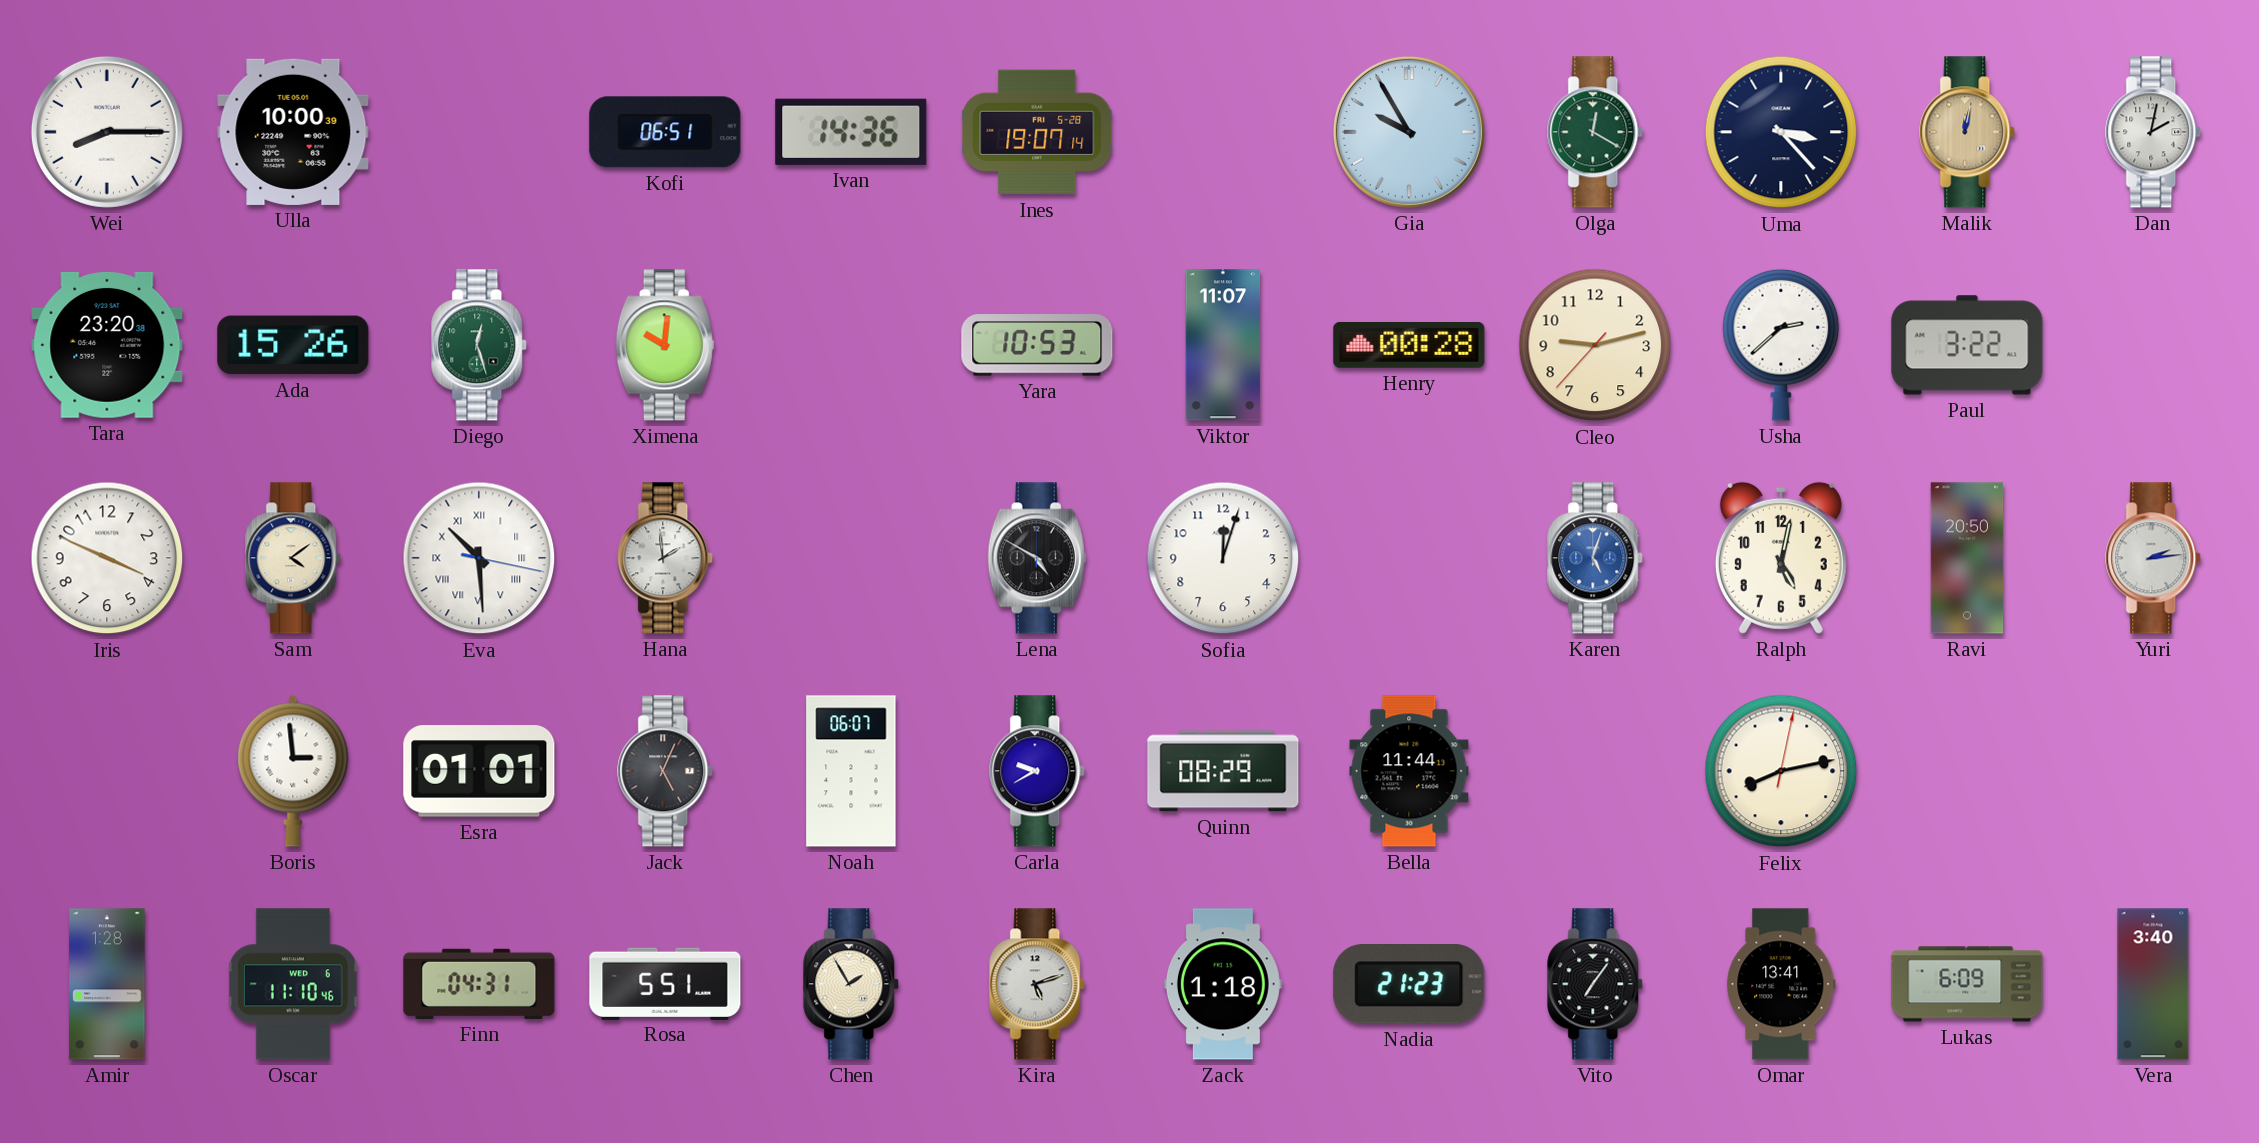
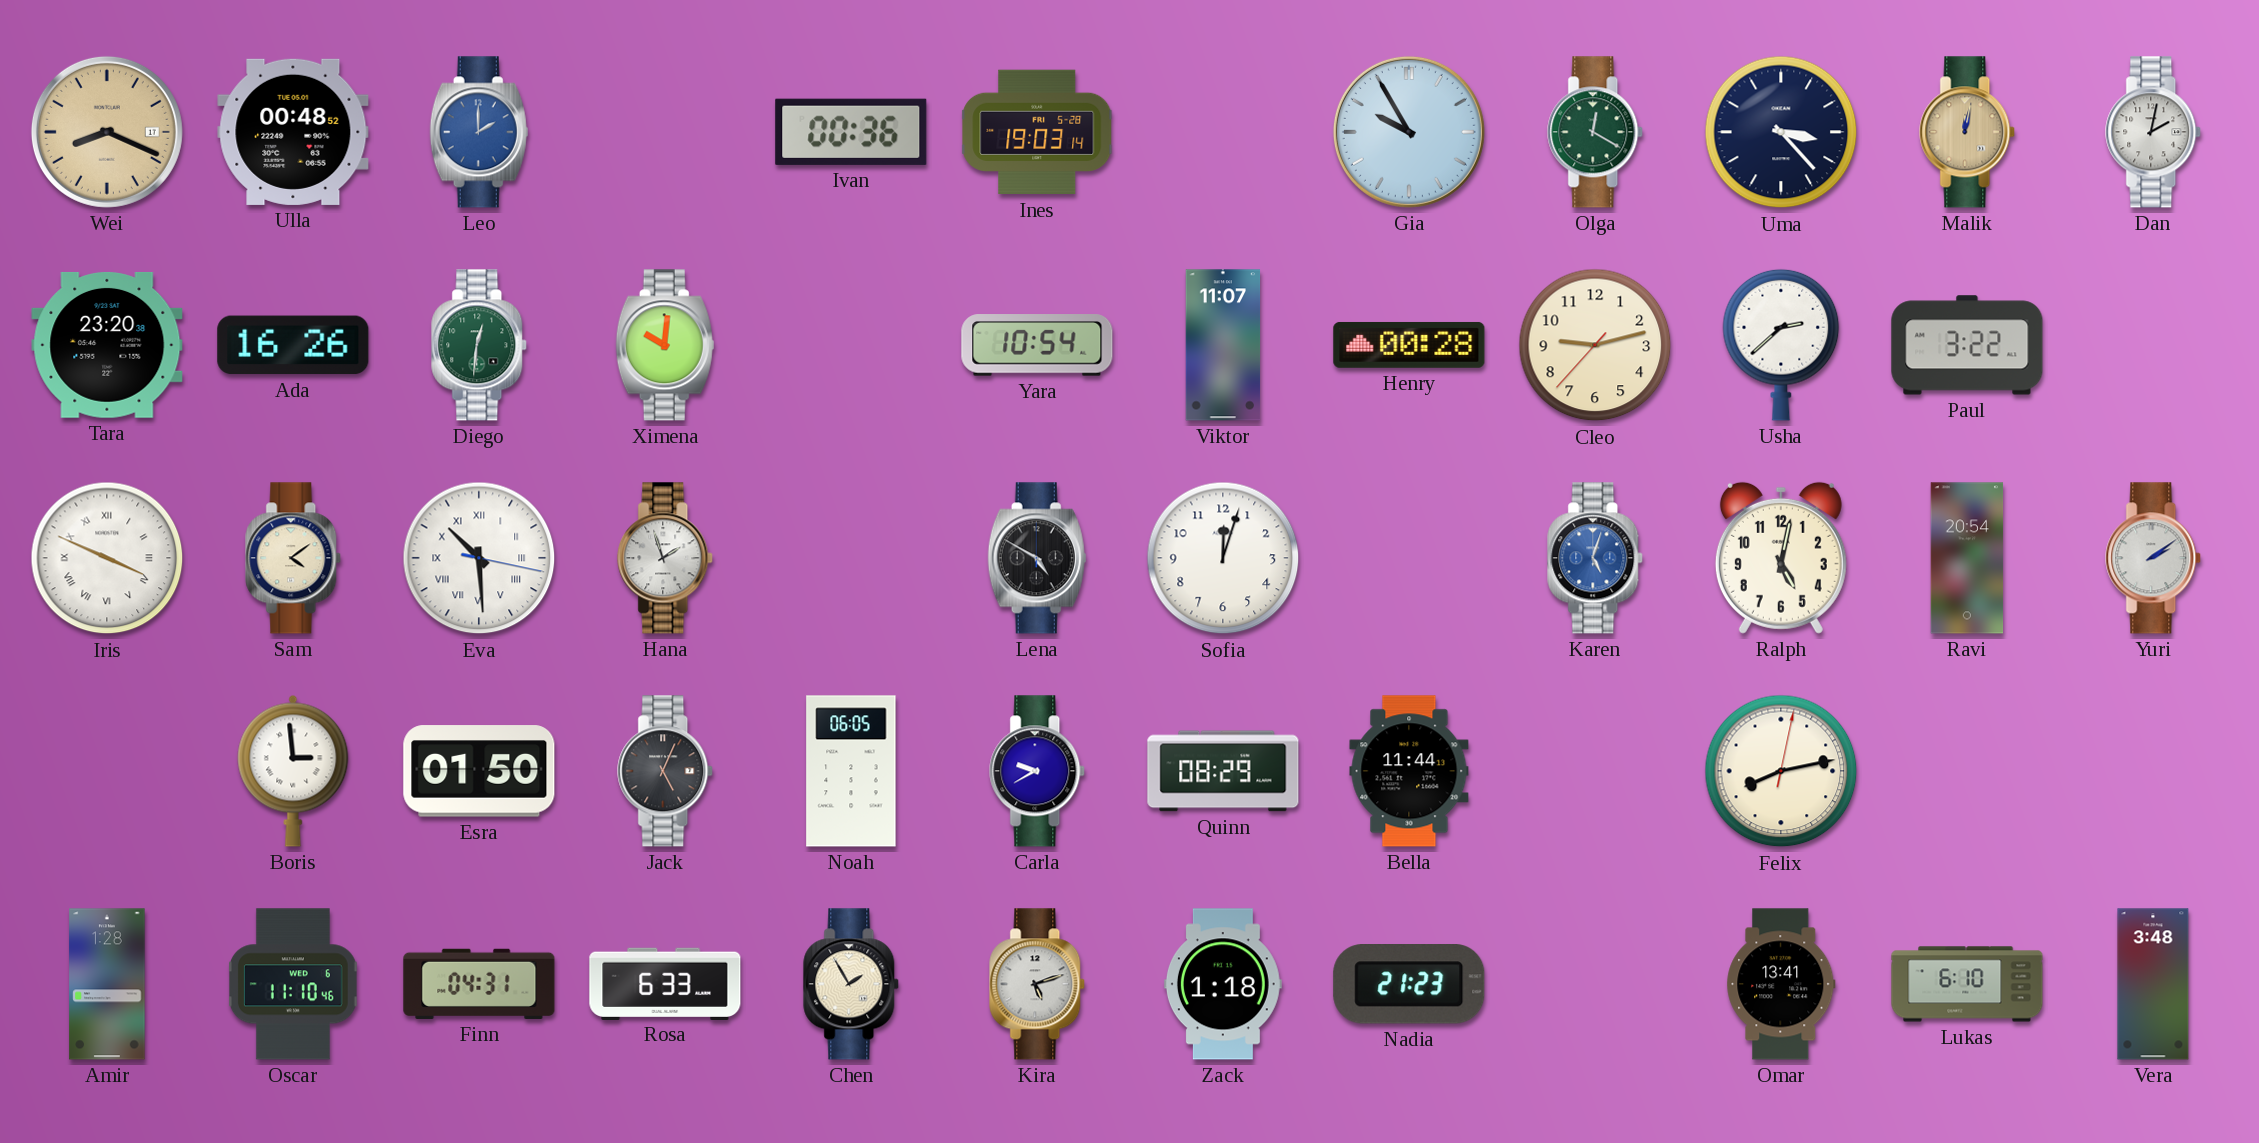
Wei: 8:15 -> 8:19
Wei dial: white -> champagne
Ulla: 10:00 -> 00:48
Leo: none -> 2:00
Kofi: 06:51 -> none
Ivan: 14:36 -> 00:36
Ines: 19:07 -> 19:03
Ada: 15:26 -> 16:26
Diego: 12:27 -> 12:31
Yara: 10:53 -> 10:54
Iris numerals: Arabic -> Roman
Hana: 1:59 -> 1:57
Ravi: 20:50 -> 20:54
Yuri: 2:14 -> 2:09
Esra: 01:01 -> 01:50
Noah: 06:07 -> 06:05
Rosa: 5:51 -> 6:33
Vito: 7:06 -> none
Lukas: 6:09 -> 6:10
Vera: 3:40 -> 3:48
